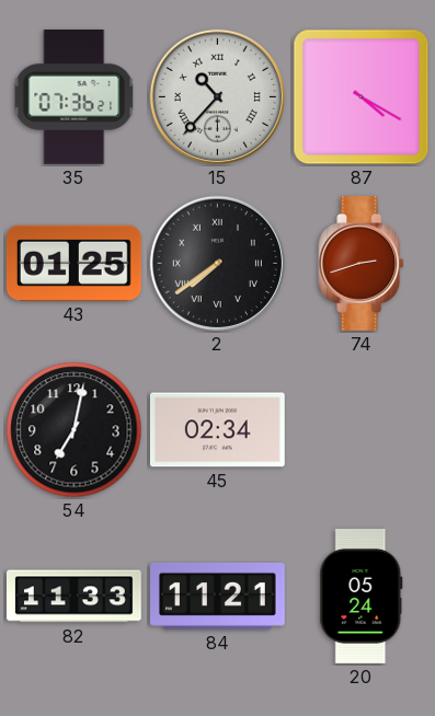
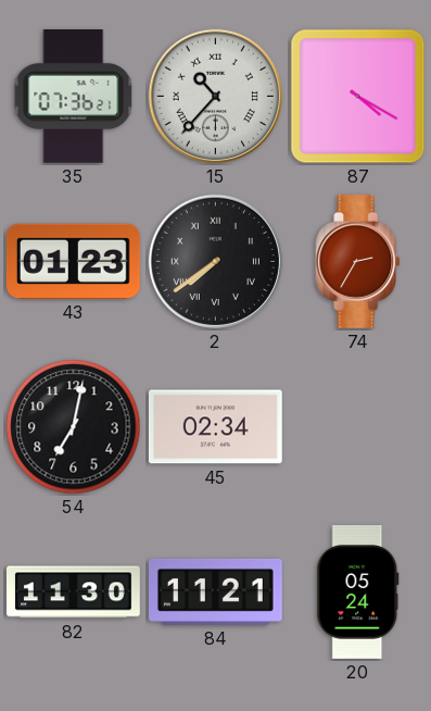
43: 01:25 -> 01:23
74: 2:42 -> 2:35
82: 11:33 -> 11:30
